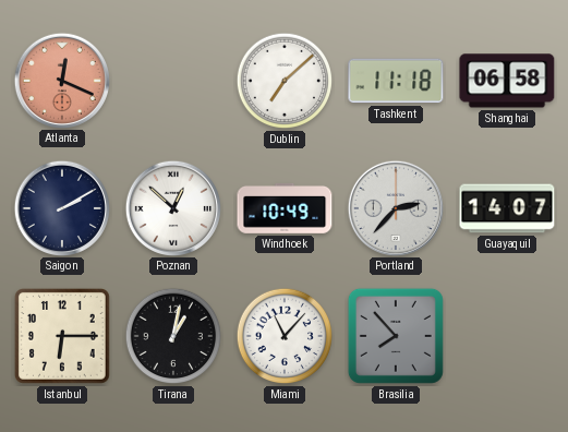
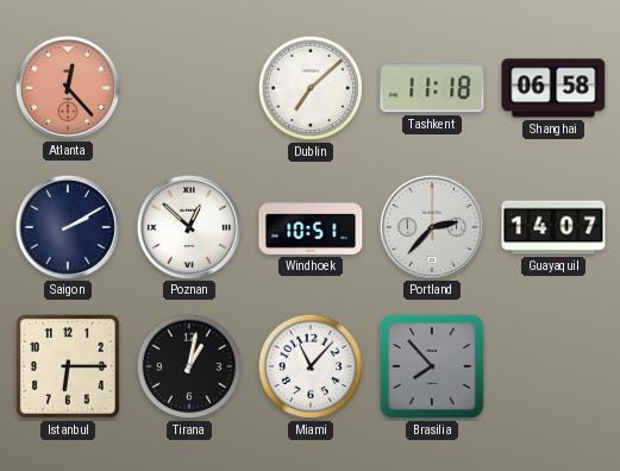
Atlanta: 12:19 -> 12:23
Windhoek: 10:49 -> 10:51
